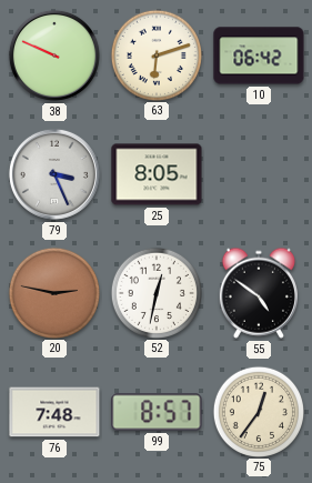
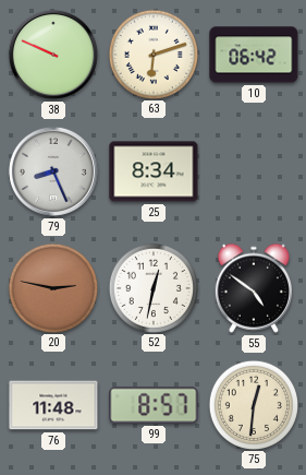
79: 3:26 -> 8:26
25: 8:05 -> 8:34
76: 7:48 -> 11:48
75: 12:36 -> 12:31
